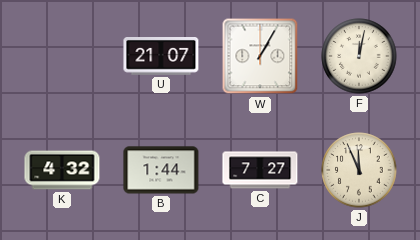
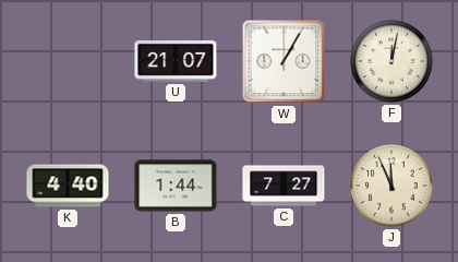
K: 4:32 -> 4:40
